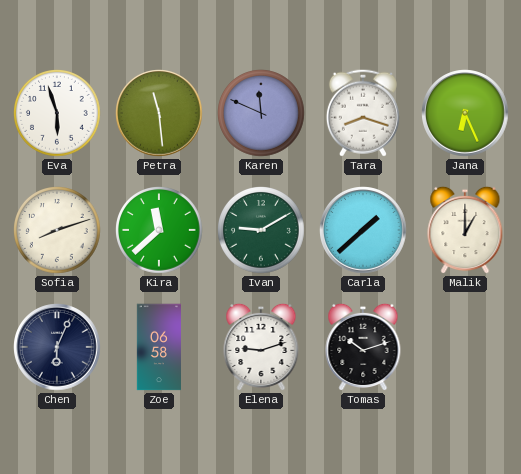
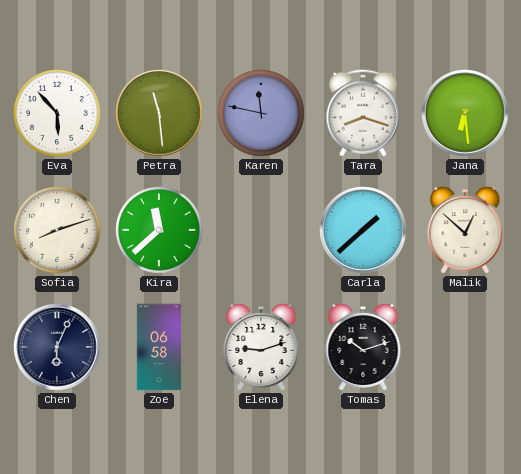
Eva: 5:57 -> 5:53
Karen: 11:49 -> 11:47
Jana: 6:26 -> 6:29
Ivan: 9:10 -> none
Malik: 1:00 -> 12:52
